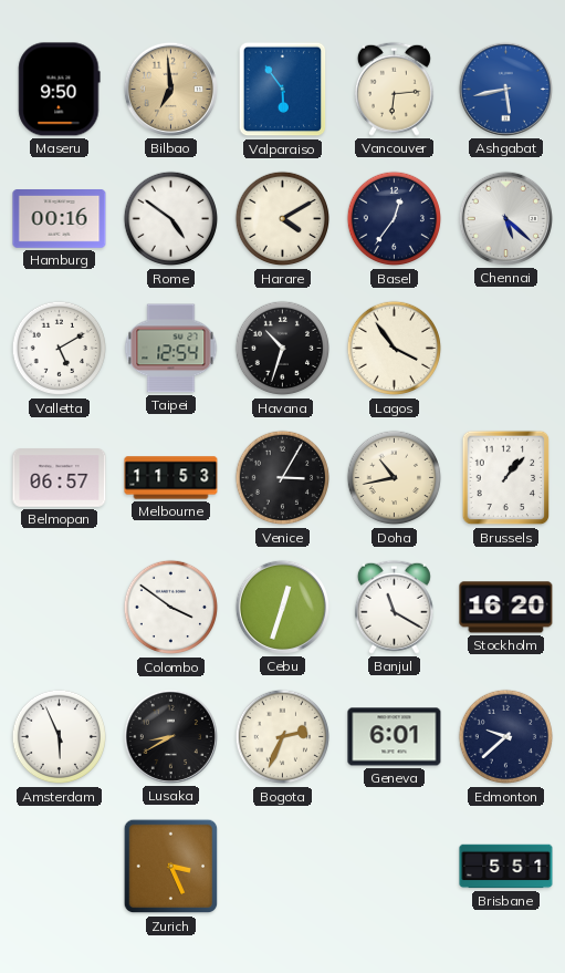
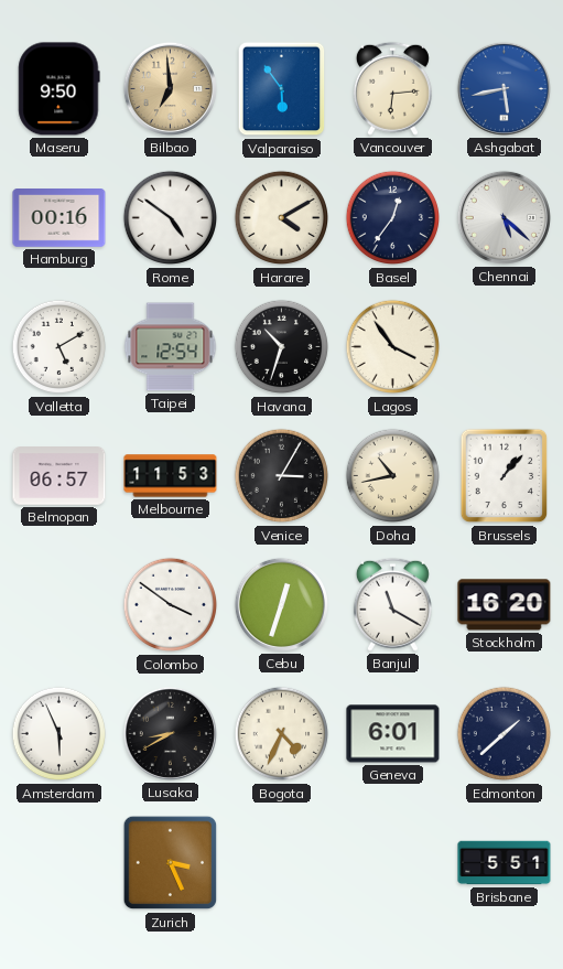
Bogota: 2:34 -> 4:34
Edmonton: 9:38 -> 1:38
